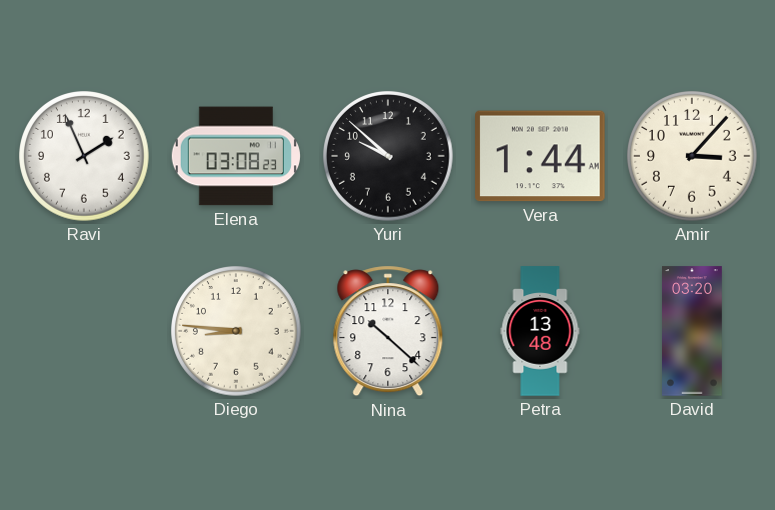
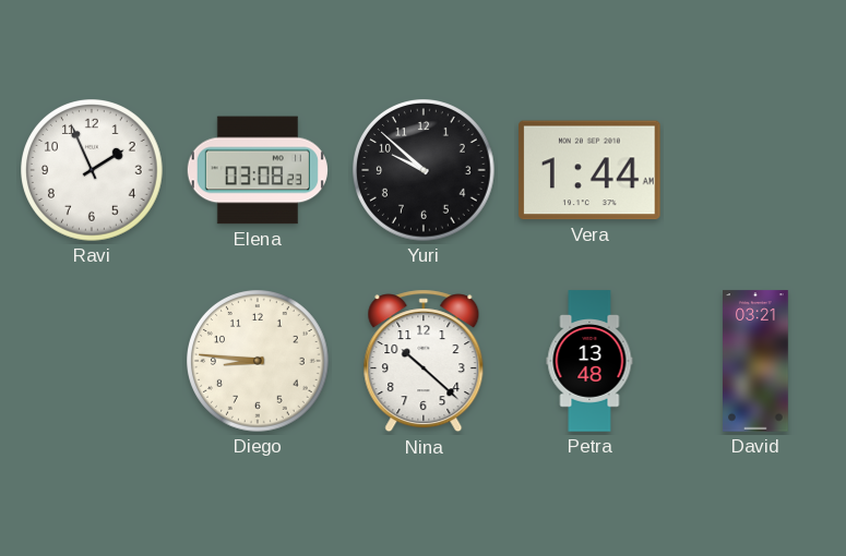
Amir: 3:07 -> none
David: 03:20 -> 03:21
